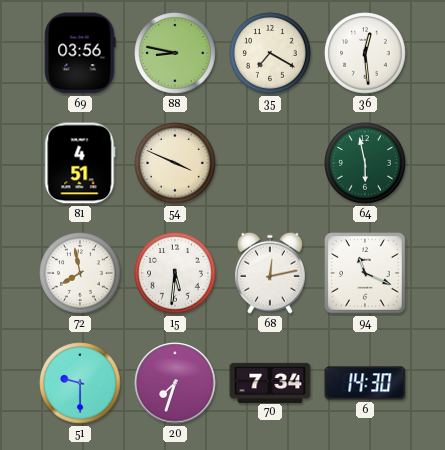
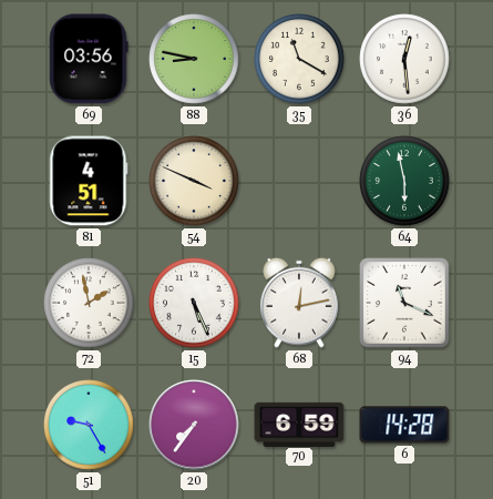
35: 7:20 -> 11:20
72: 7:58 -> 1:58
15: 5:31 -> 5:26
51: 9:30 -> 9:25
20: 7:33 -> 7:36
70: 7:34 -> 6:59
6: 14:30 -> 14:28
